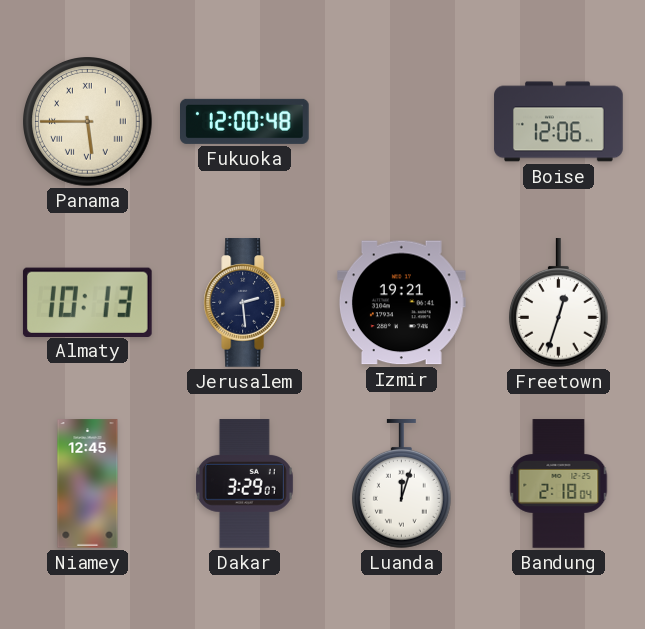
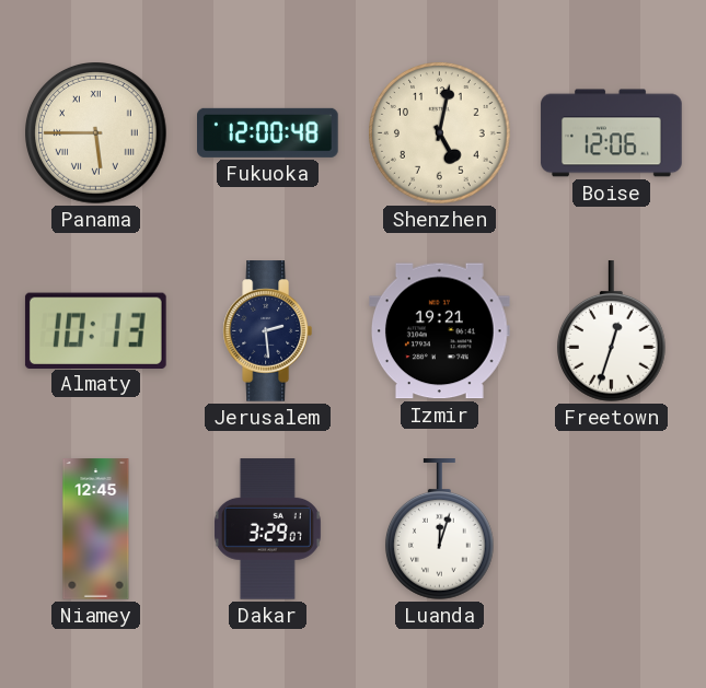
Shenzhen: none -> 5:02
Bandung: 2:18 -> none
